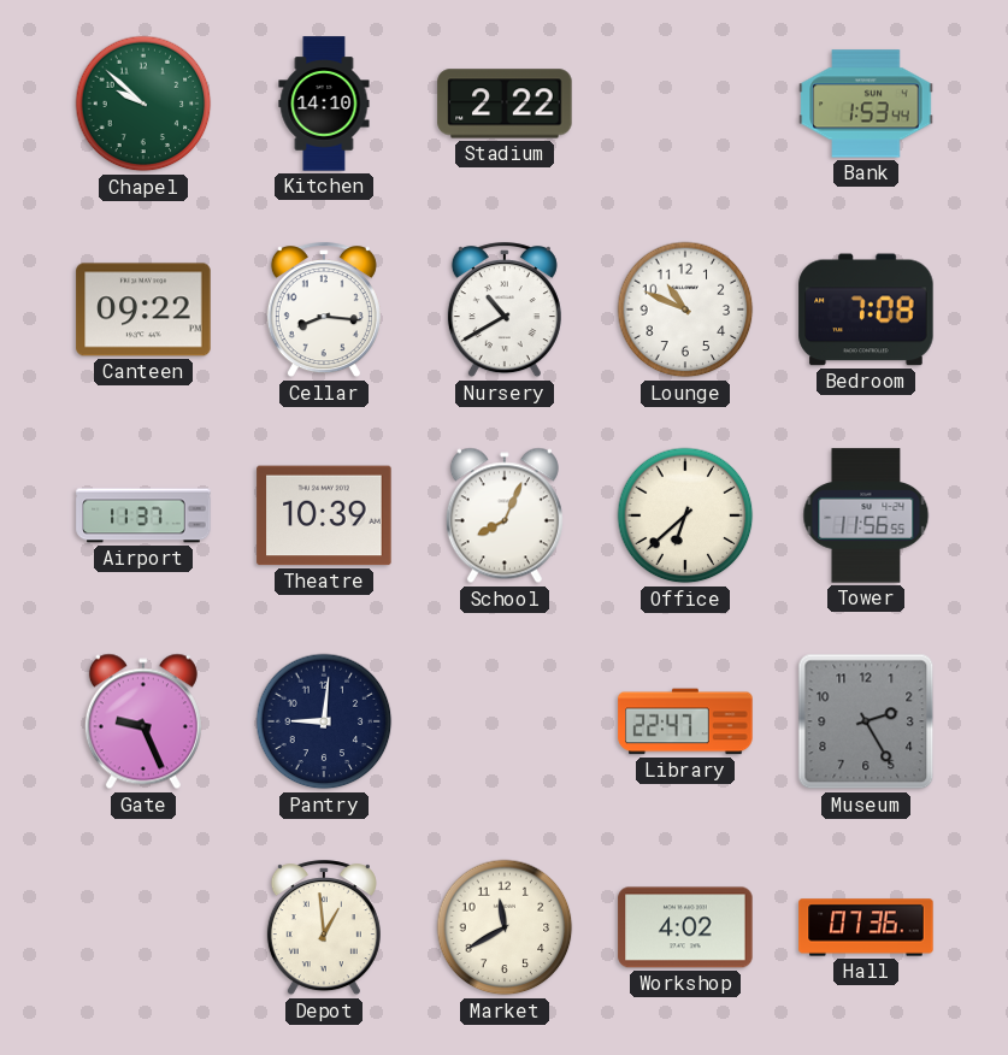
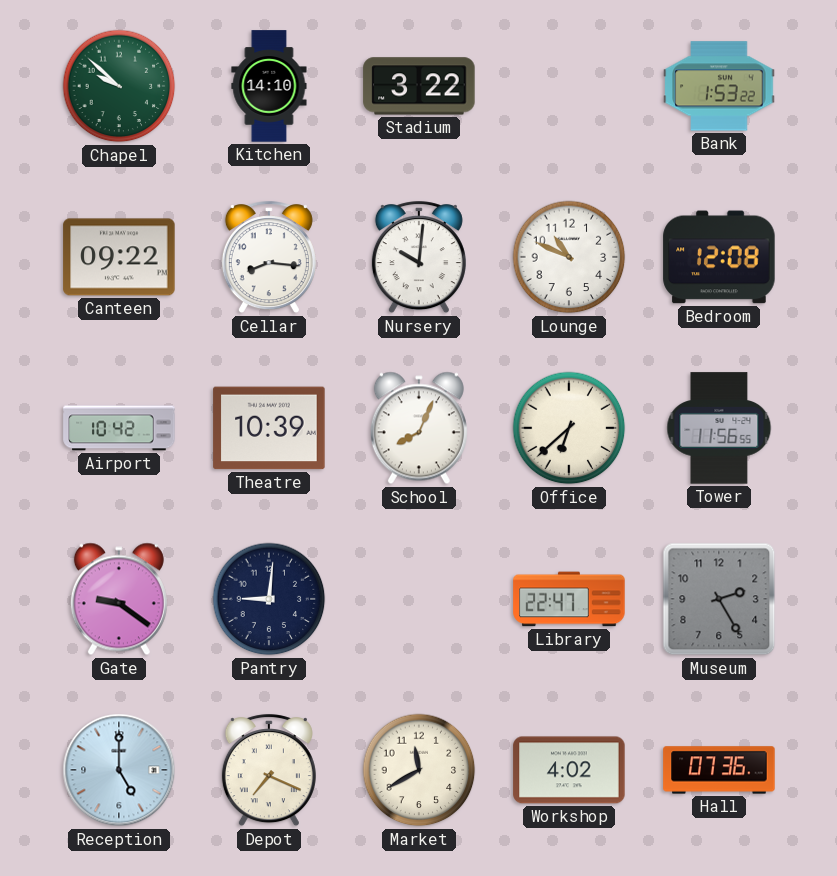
Stadium: 2:22 -> 3:22
Bank: 1:53:44 -> 1:53:22
Nursery: 10:40 -> 10:01
Bedroom: 7:08 -> 12:08
Airport: 11:37 -> 10:42
Gate: 9:26 -> 9:21
Reception: none -> 5:00
Depot: 12:59 -> 7:19
